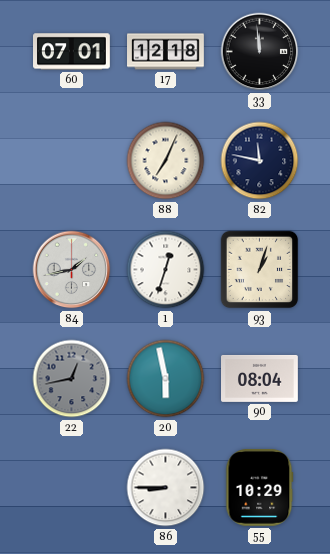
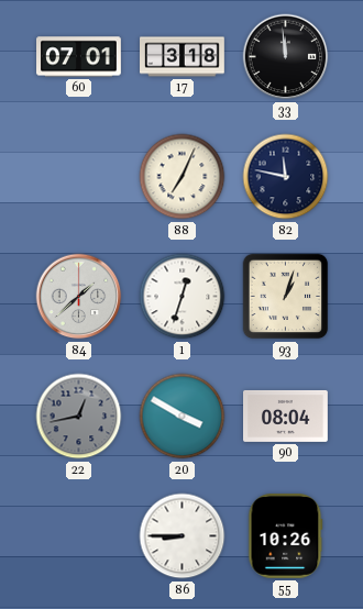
17: 12:18 -> 3:18
84: 1:43 -> 1:38
20: 5:58 -> 3:50
55: 10:29 -> 10:26
